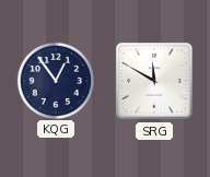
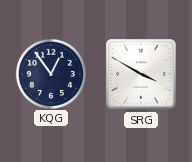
SRG: 11:50 -> 3:50
